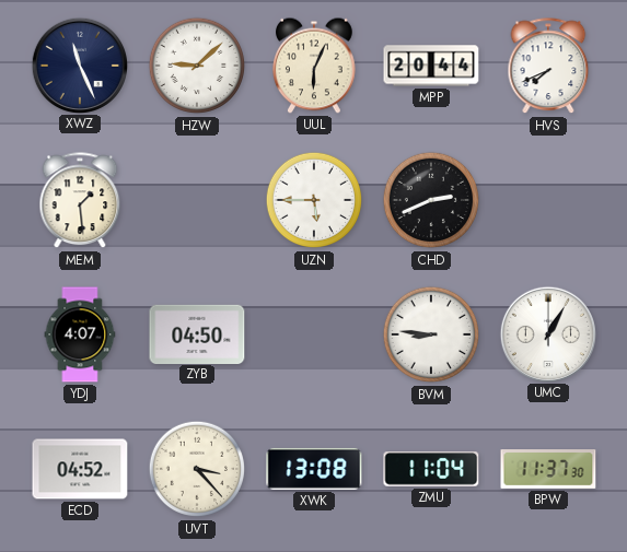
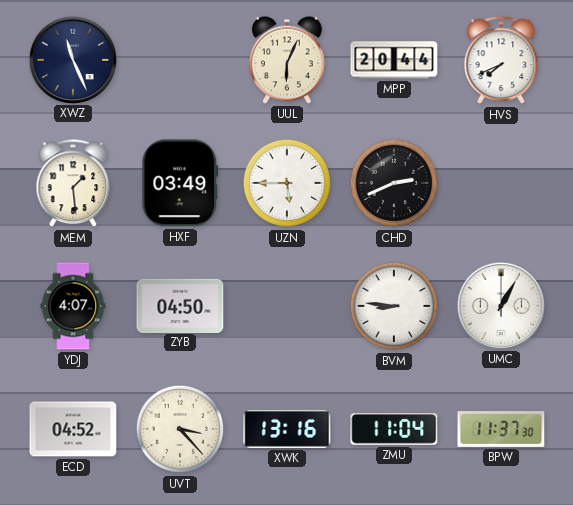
HZW: 9:08 -> none
HXF: none -> 03:49
XWK: 13:08 -> 13:16
